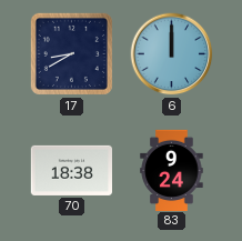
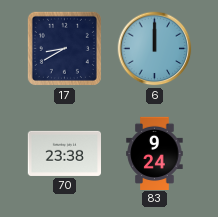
70: 18:38 -> 23:38
